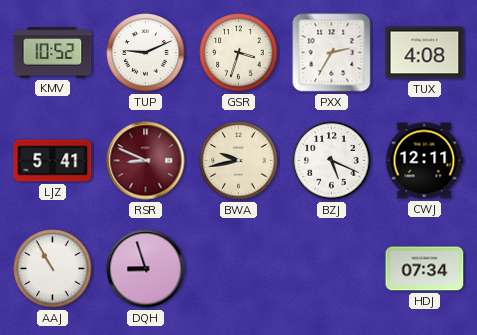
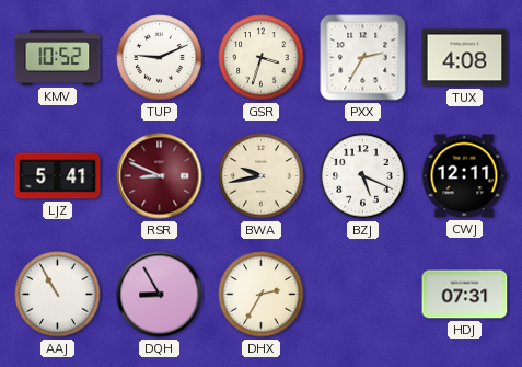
DQH: 8:57 -> 8:55
DHX: none -> 2:35
HDJ: 07:34 -> 07:31
